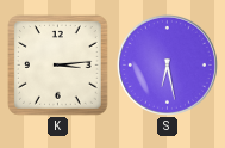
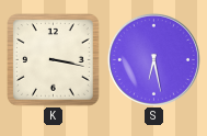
K: 3:14 -> 3:17
